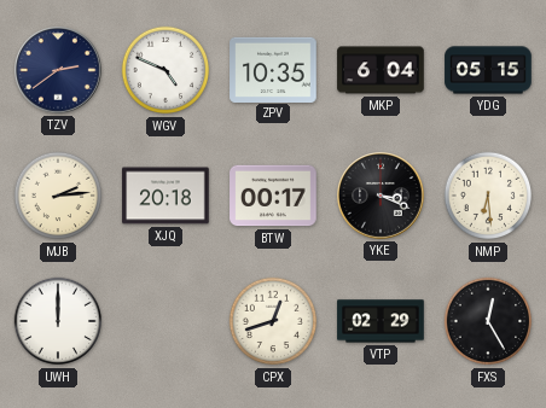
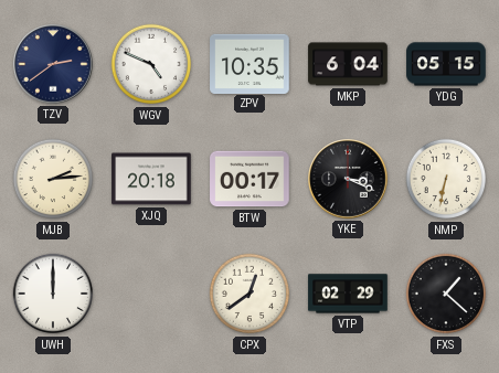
NMP: 6:29 -> 6:32
CPX: 12:42 -> 12:39
FXS: 12:25 -> 1:22
